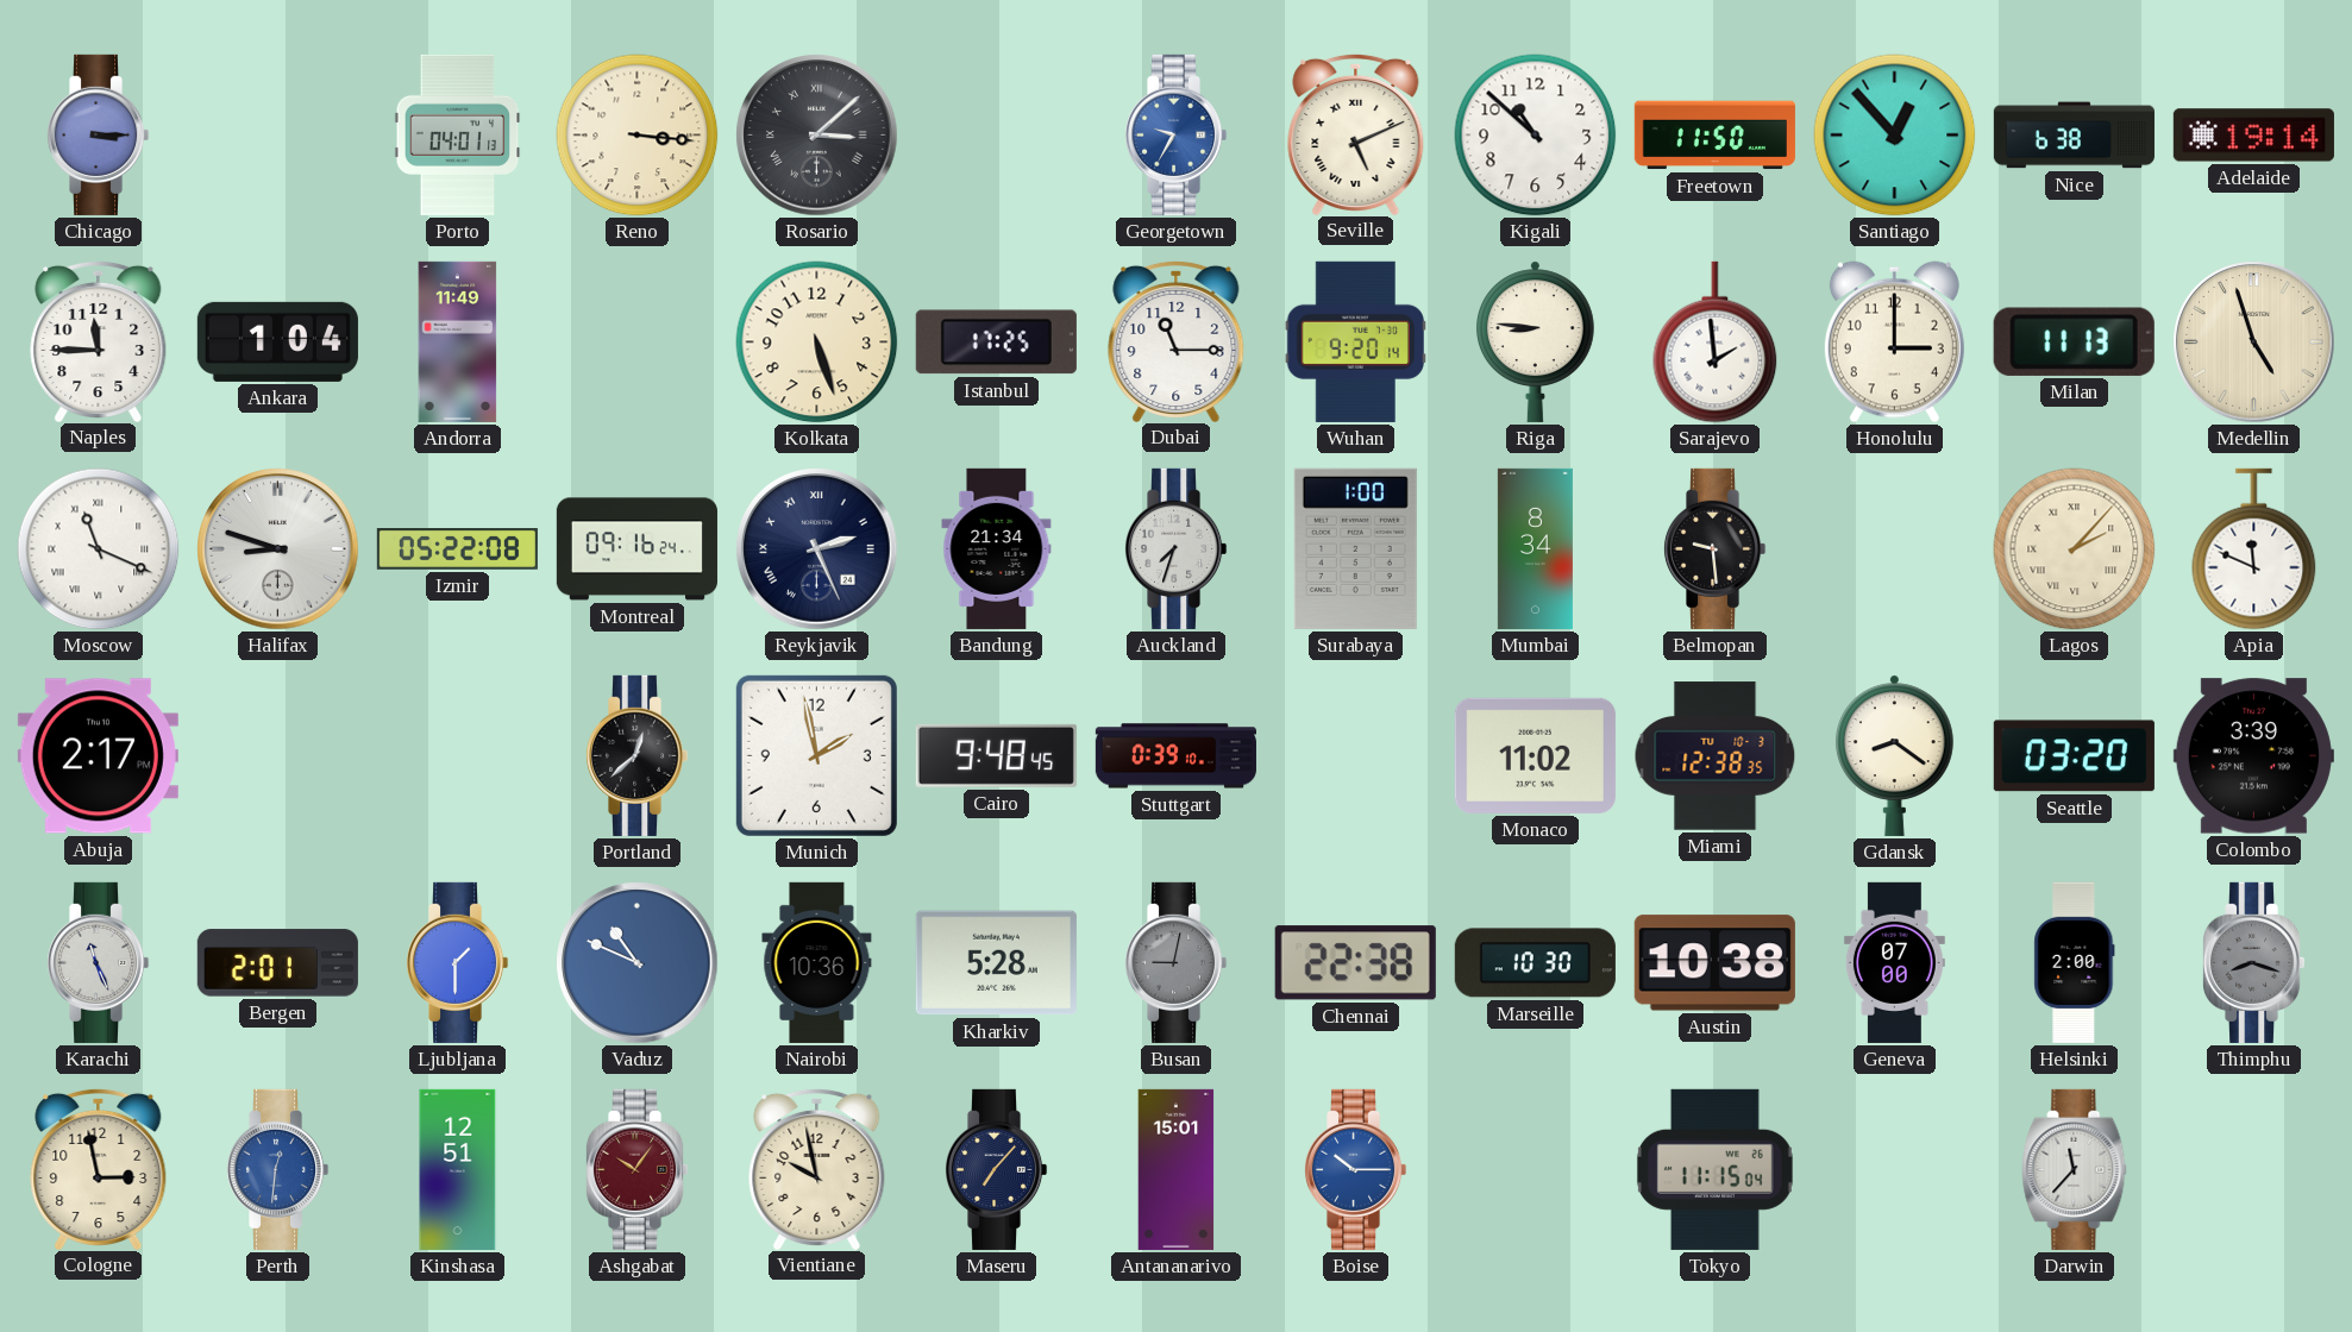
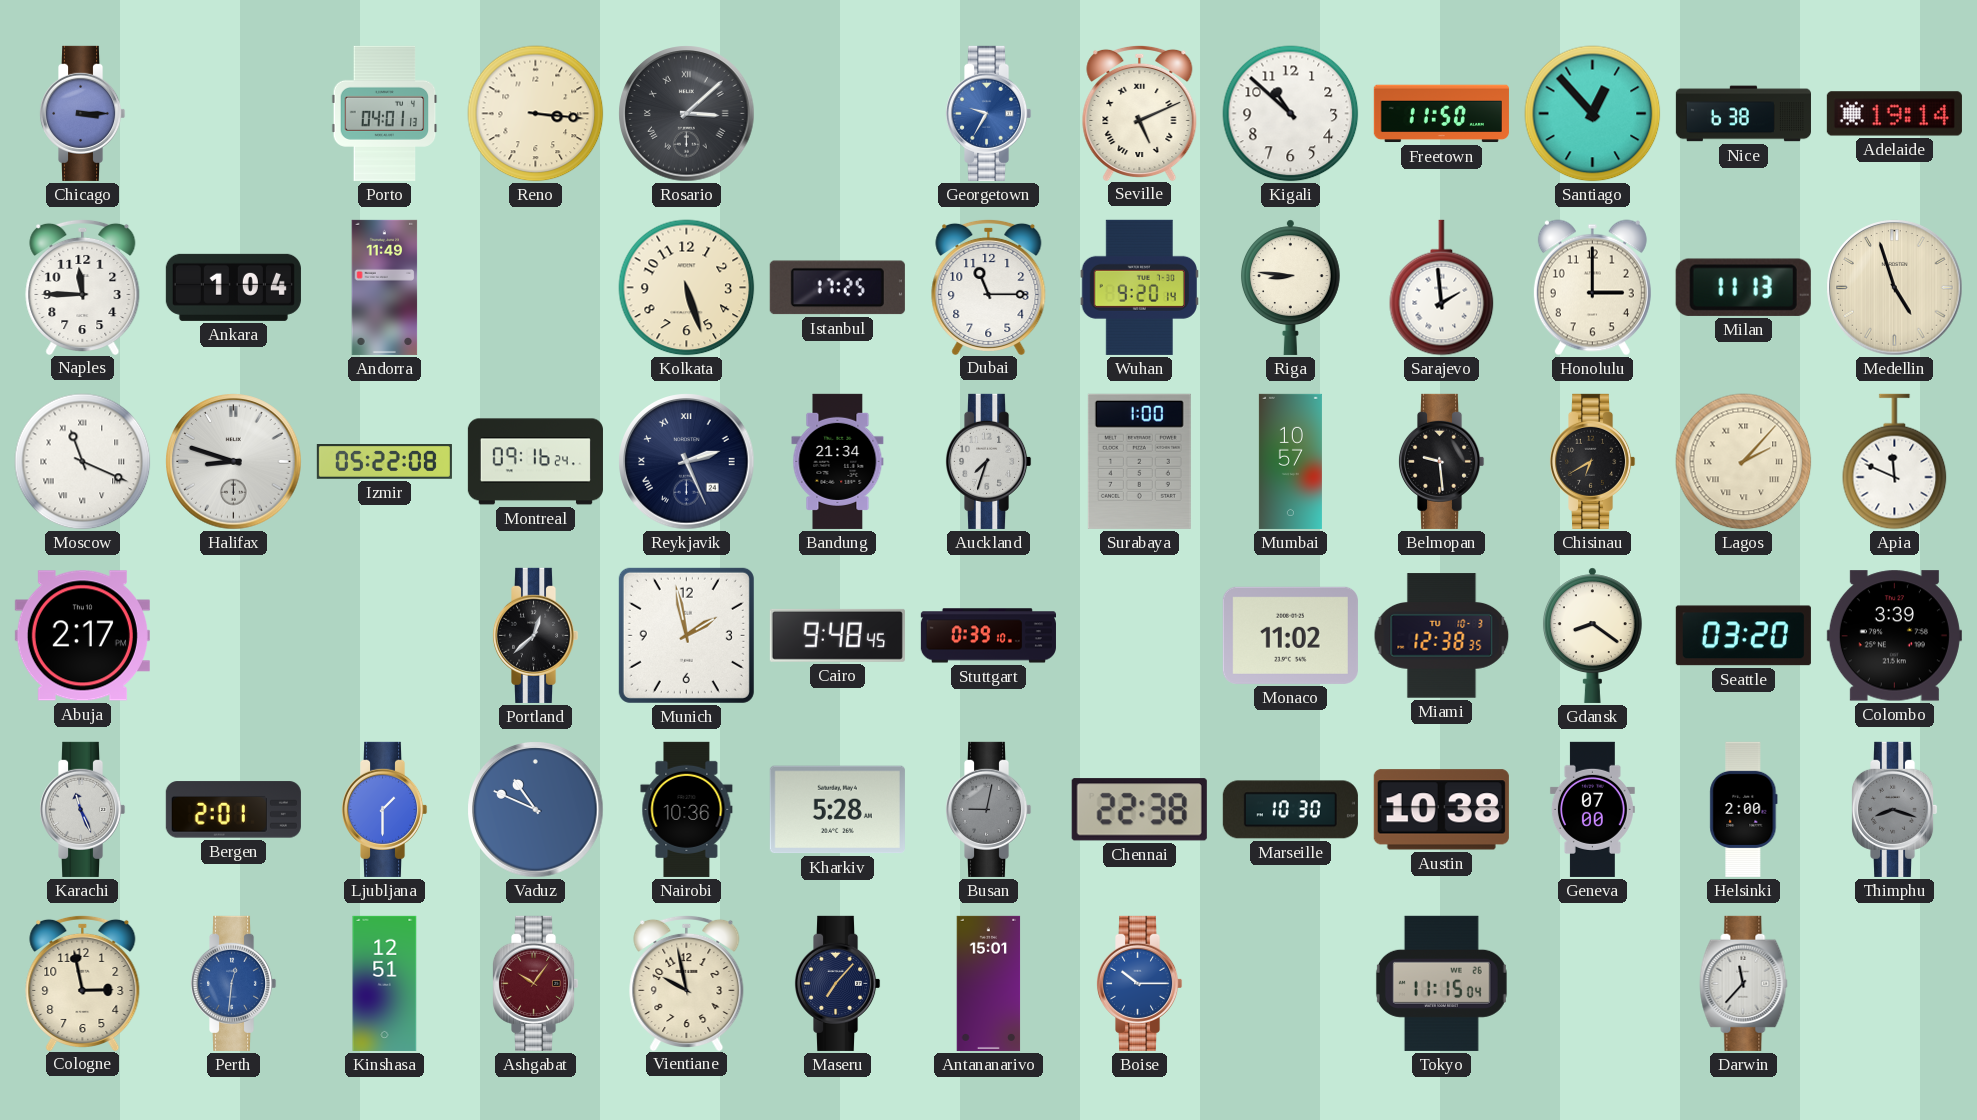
Mumbai: 8:34 -> 10:57
Chisinau: none -> 6:40
